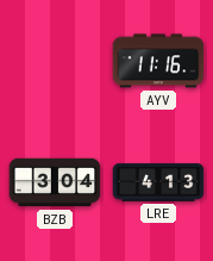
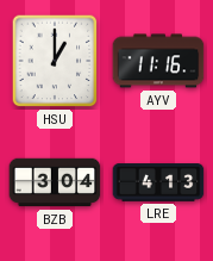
HSU: none -> 1:00
